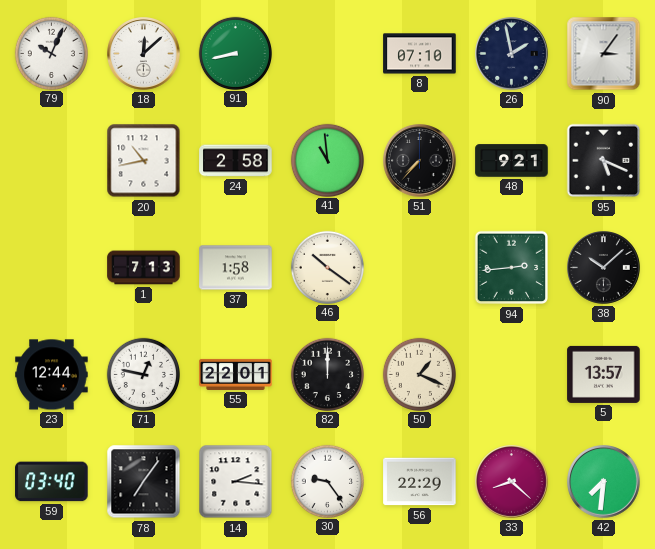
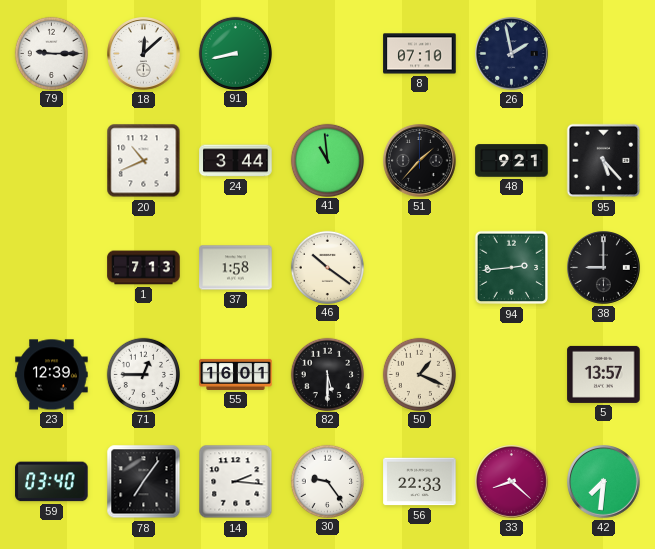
79: 10:04 -> 9:15
90: 3:06 -> none
20: 10:43 -> 10:41
24: 2:58 -> 3:44
51: 7:37 -> 1:37
95: 5:19 -> 5:23
38: 10:08 -> 9:00
23: 12:44 -> 12:39
71: 12:47 -> 12:45
55: 22:01 -> 16:01
82: 12:00 -> 5:30
56: 22:29 -> 22:33
